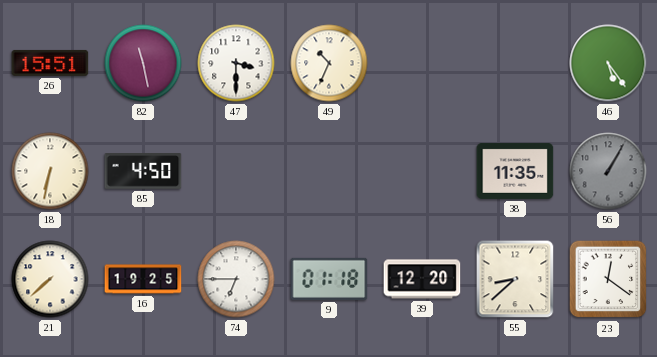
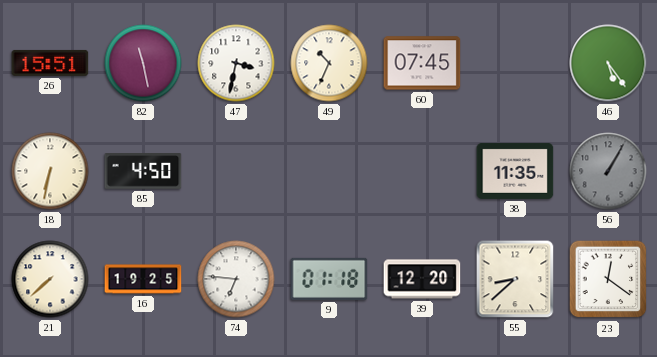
47: 3:30 -> 3:32
60: none -> 07:45
74: 6:45 -> 6:46
